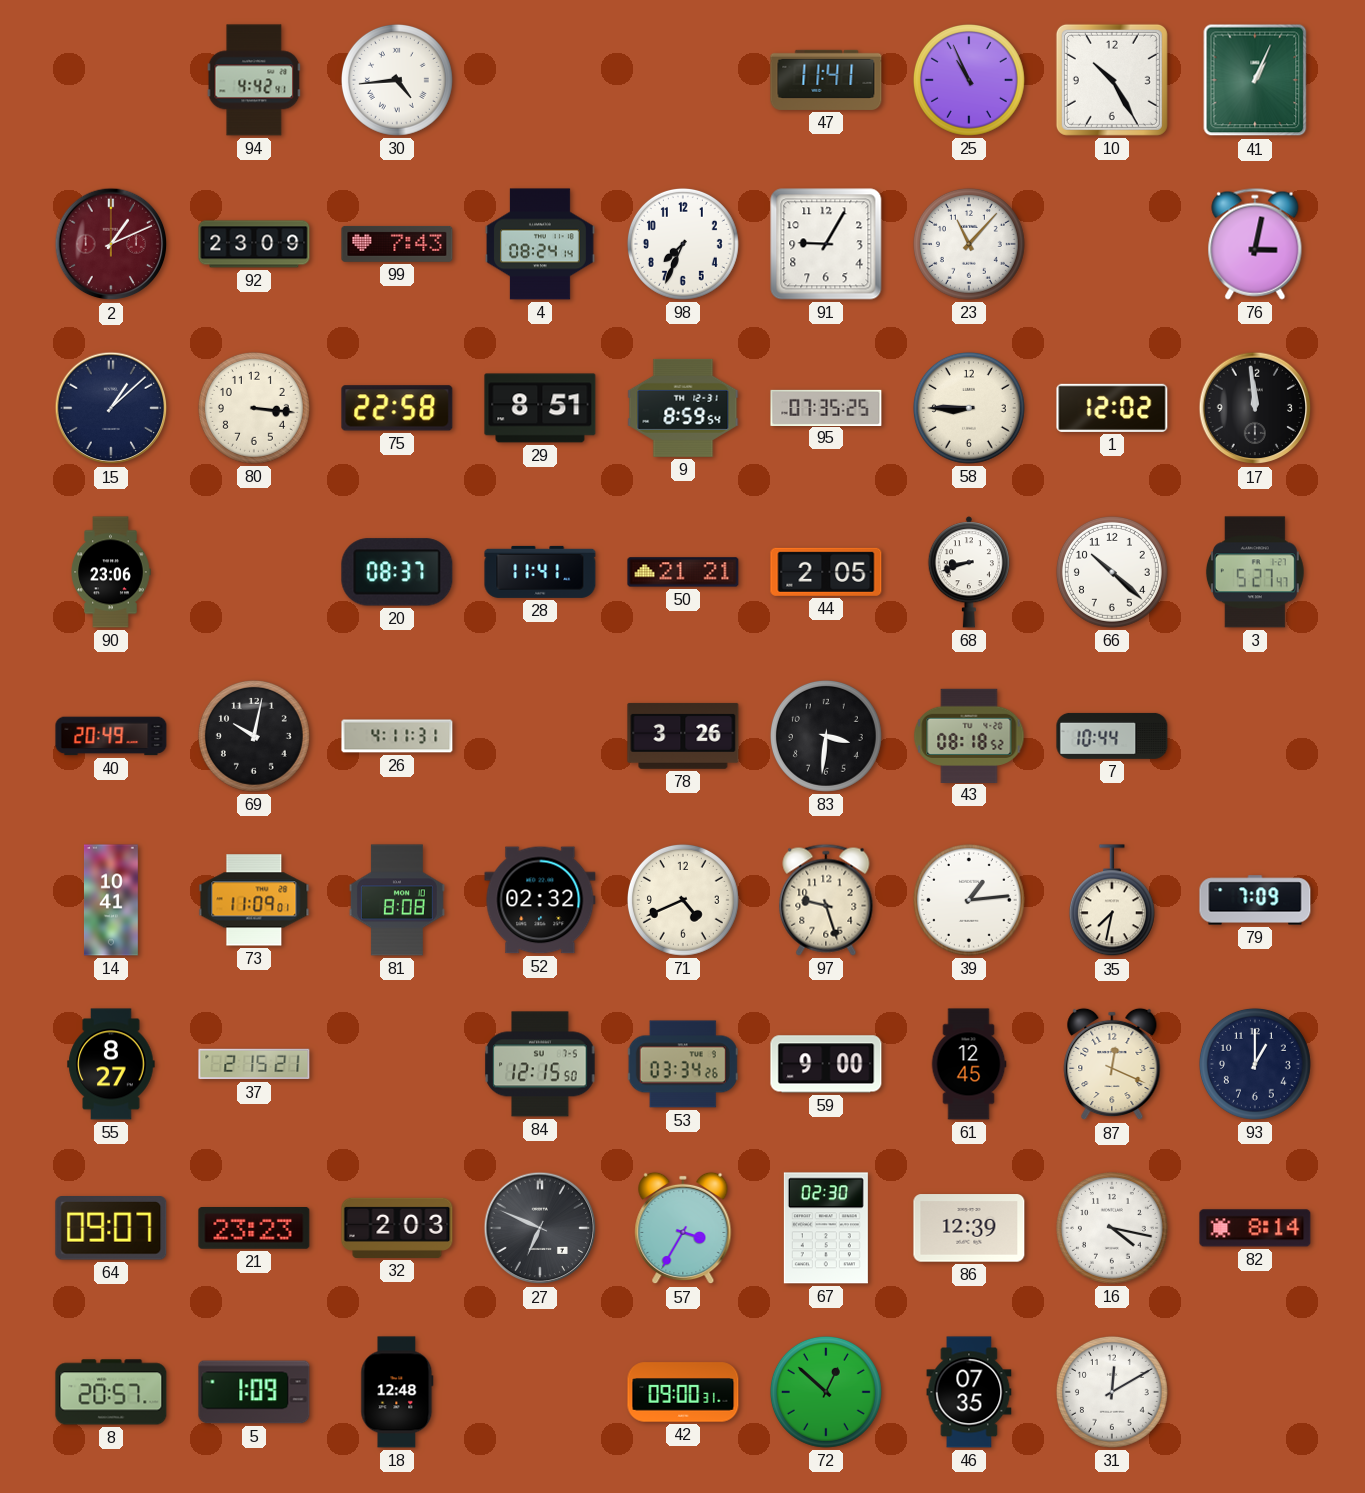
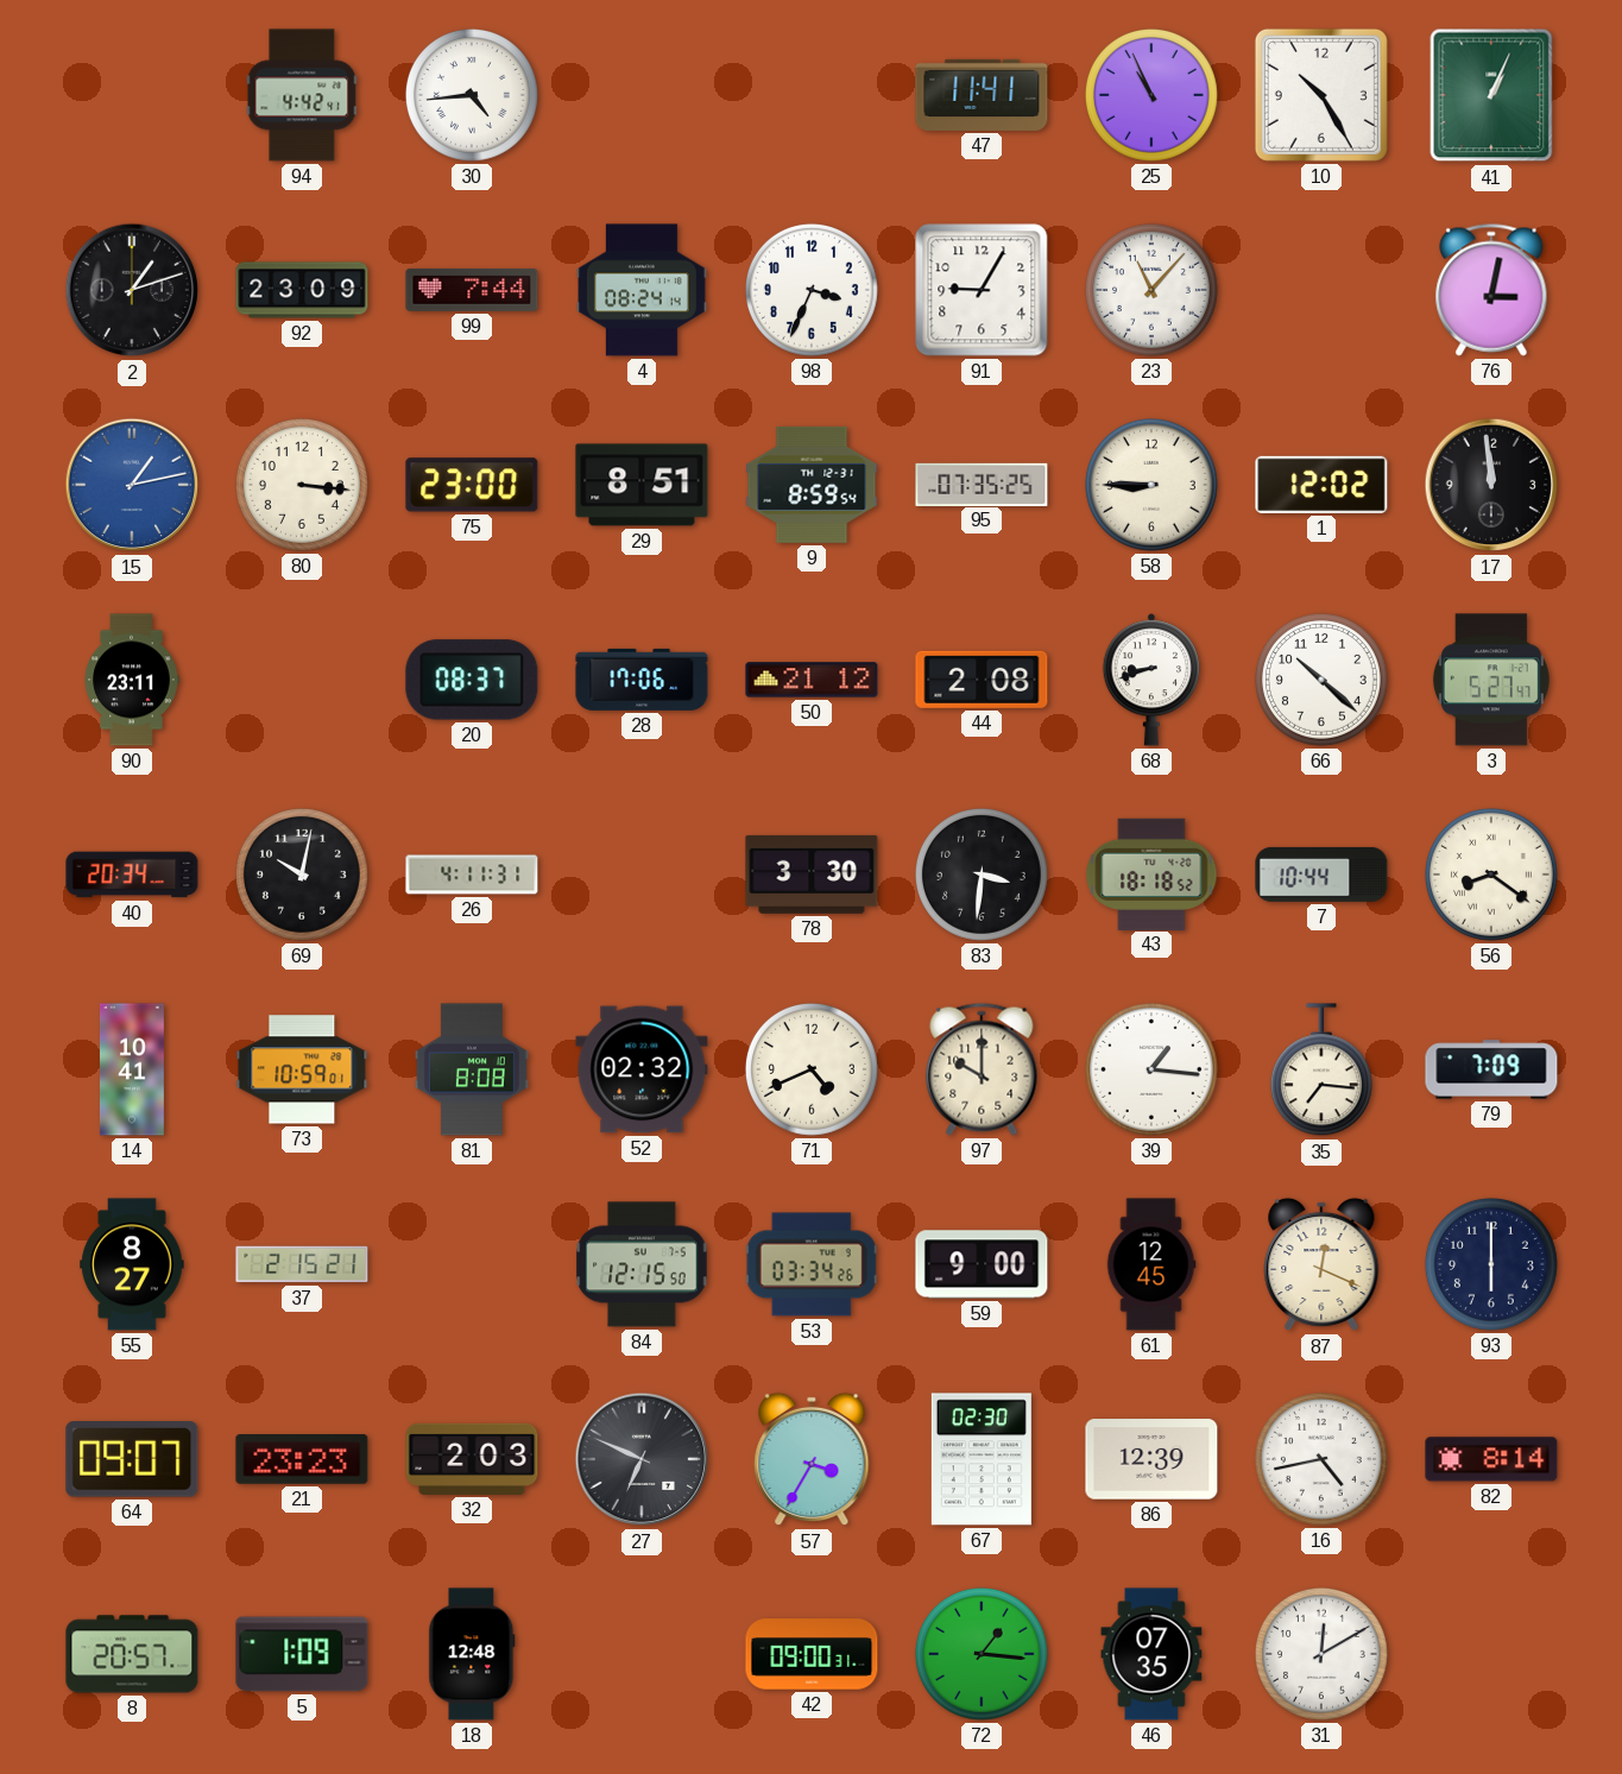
2: 1:11 -> 1:12
2 dial: burgundy -> black
99: 7:43 -> 7:44
98: 7:34 -> 3:34
15: 1:08 -> 1:13
15 dial: navy -> blue
75: 22:58 -> 23:00
90: 23:06 -> 23:11
28: 11:41 -> 17:06
50: 21:21 -> 21:12
44: 2:05 -> 2:08
40: 20:49 -> 20:34
78: 3:26 -> 3:30
43: 08:18 -> 18:18
56: none -> 8:21
73: 11:09 -> 10:59
97: 9:27 -> 10:00
39: 1:14 -> 1:16
35: 7:32 -> 7:16
93: 1:00 -> 6:00
16: 4:17 -> 4:43
72: 12:52 -> 1:16
